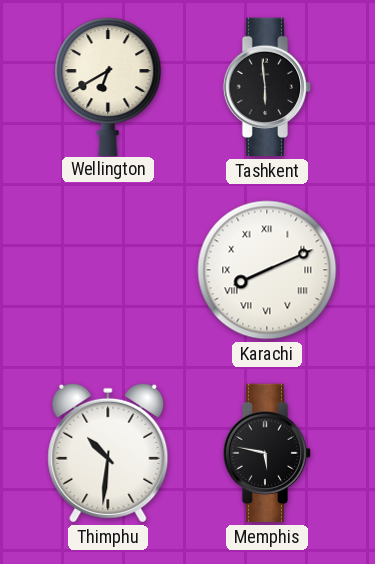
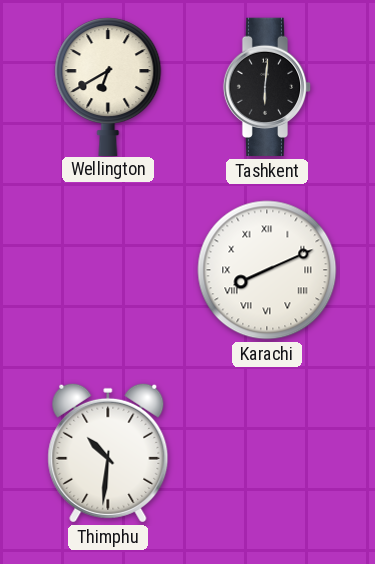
Tashkent: 5:59 -> 6:01
Memphis: 5:47 -> none
